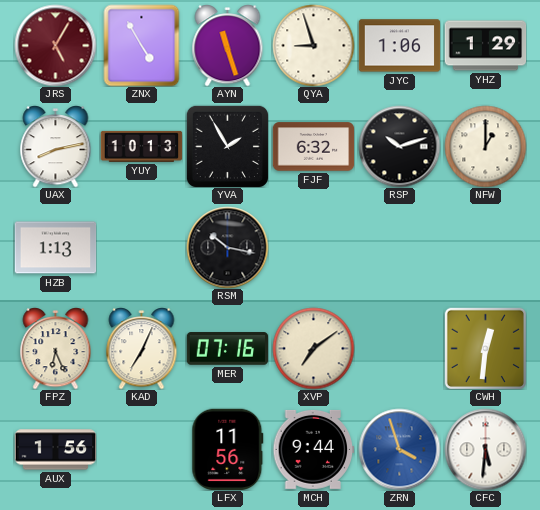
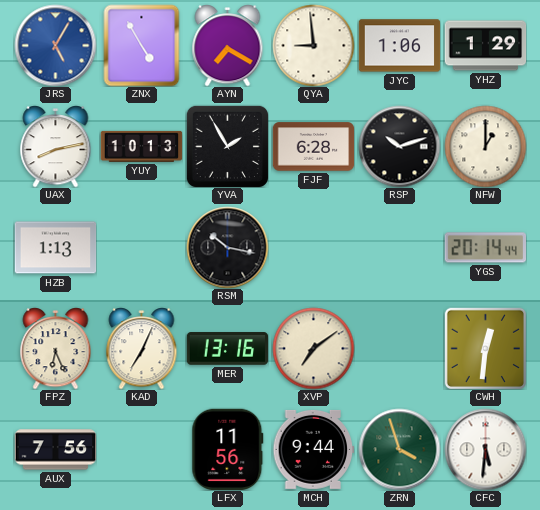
JRS dial: burgundy -> blue
AYN: 11:27 -> 7:20
QYA: 8:57 -> 8:59
FJF: 6:32 -> 6:28
YGS: none -> 20:14
MER: 07:16 -> 13:16
AUX: 1:56 -> 7:56
ZRN dial: blue -> green
